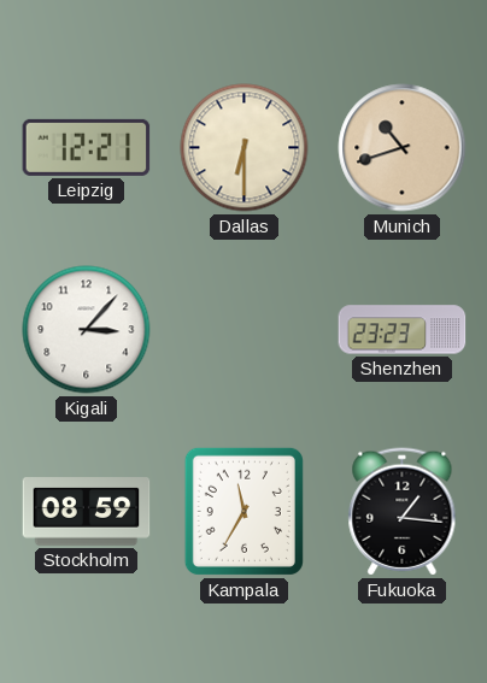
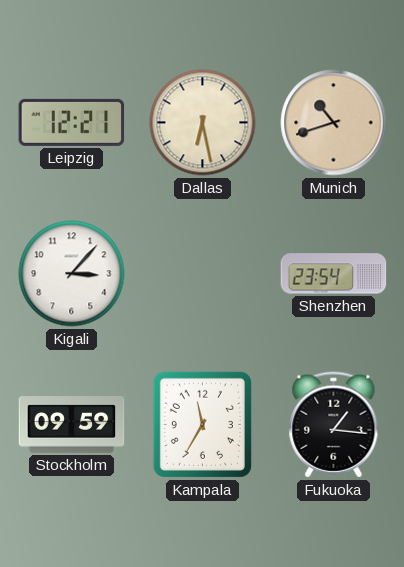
Dallas: 6:30 -> 6:28
Shenzhen: 23:23 -> 23:54
Stockholm: 08:59 -> 09:59
